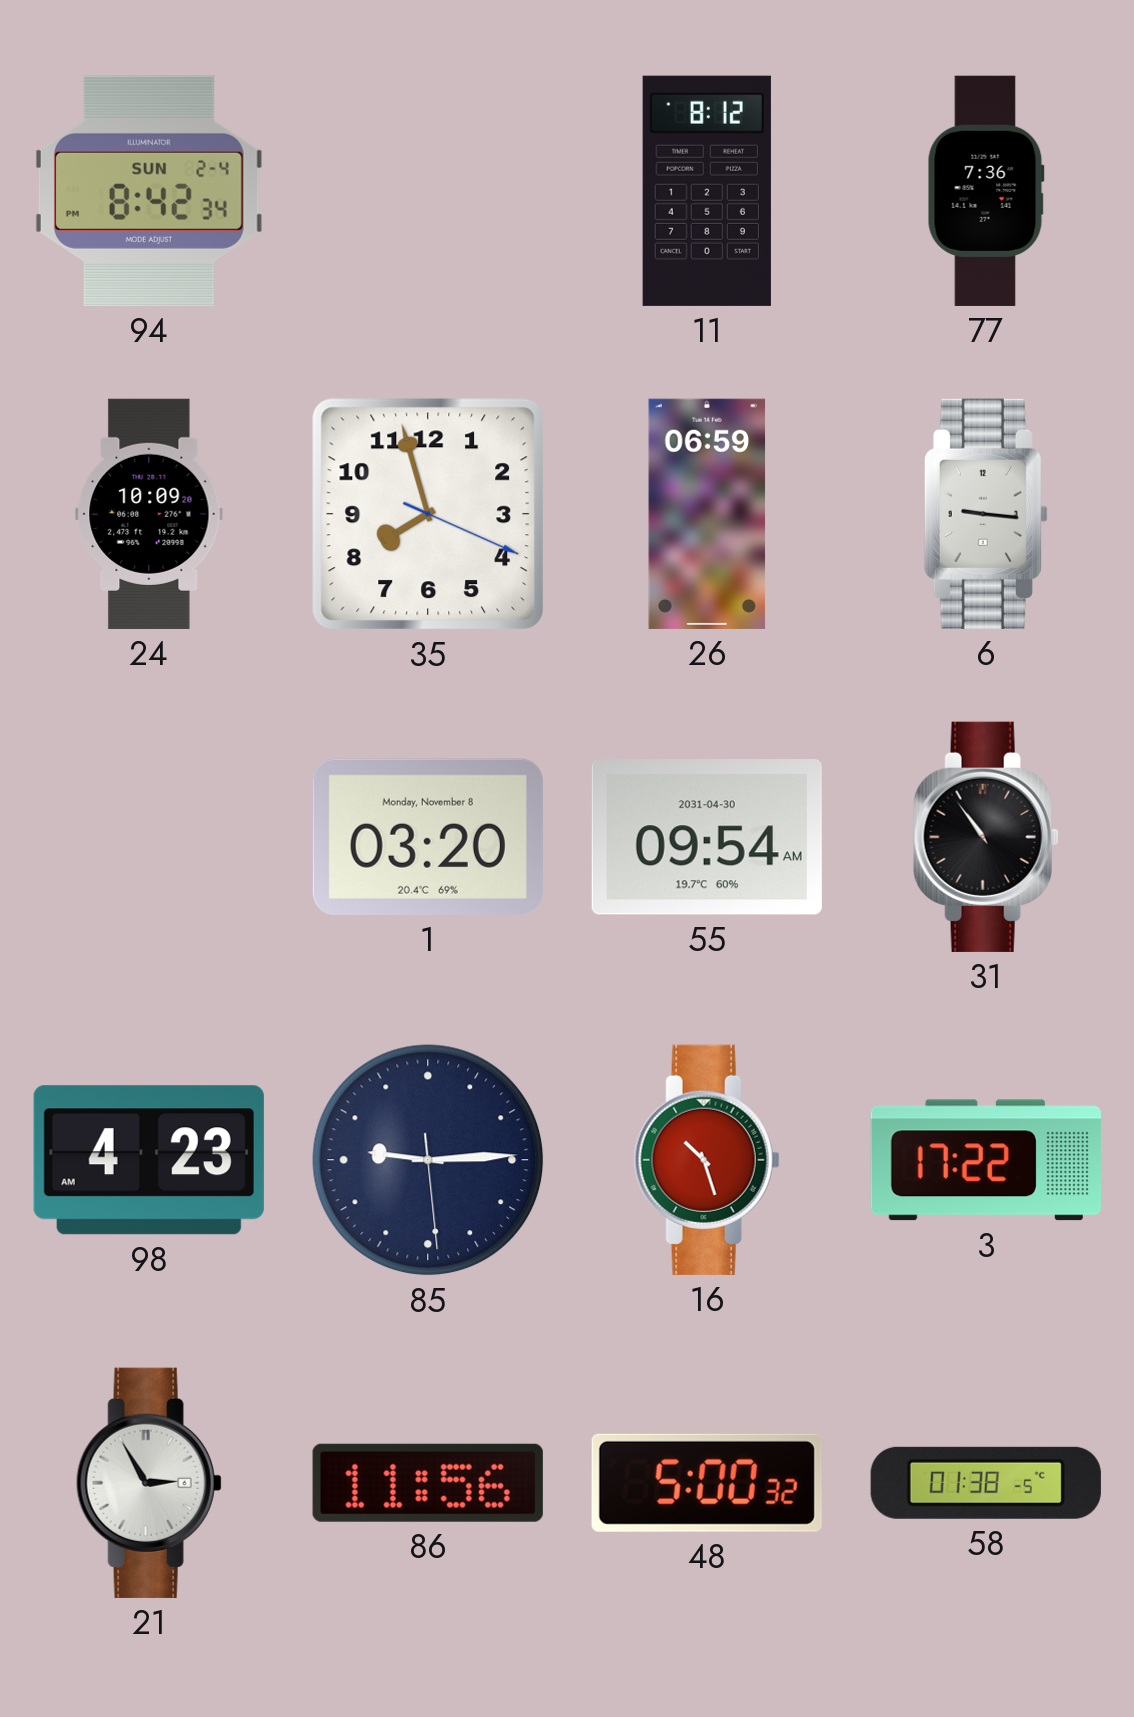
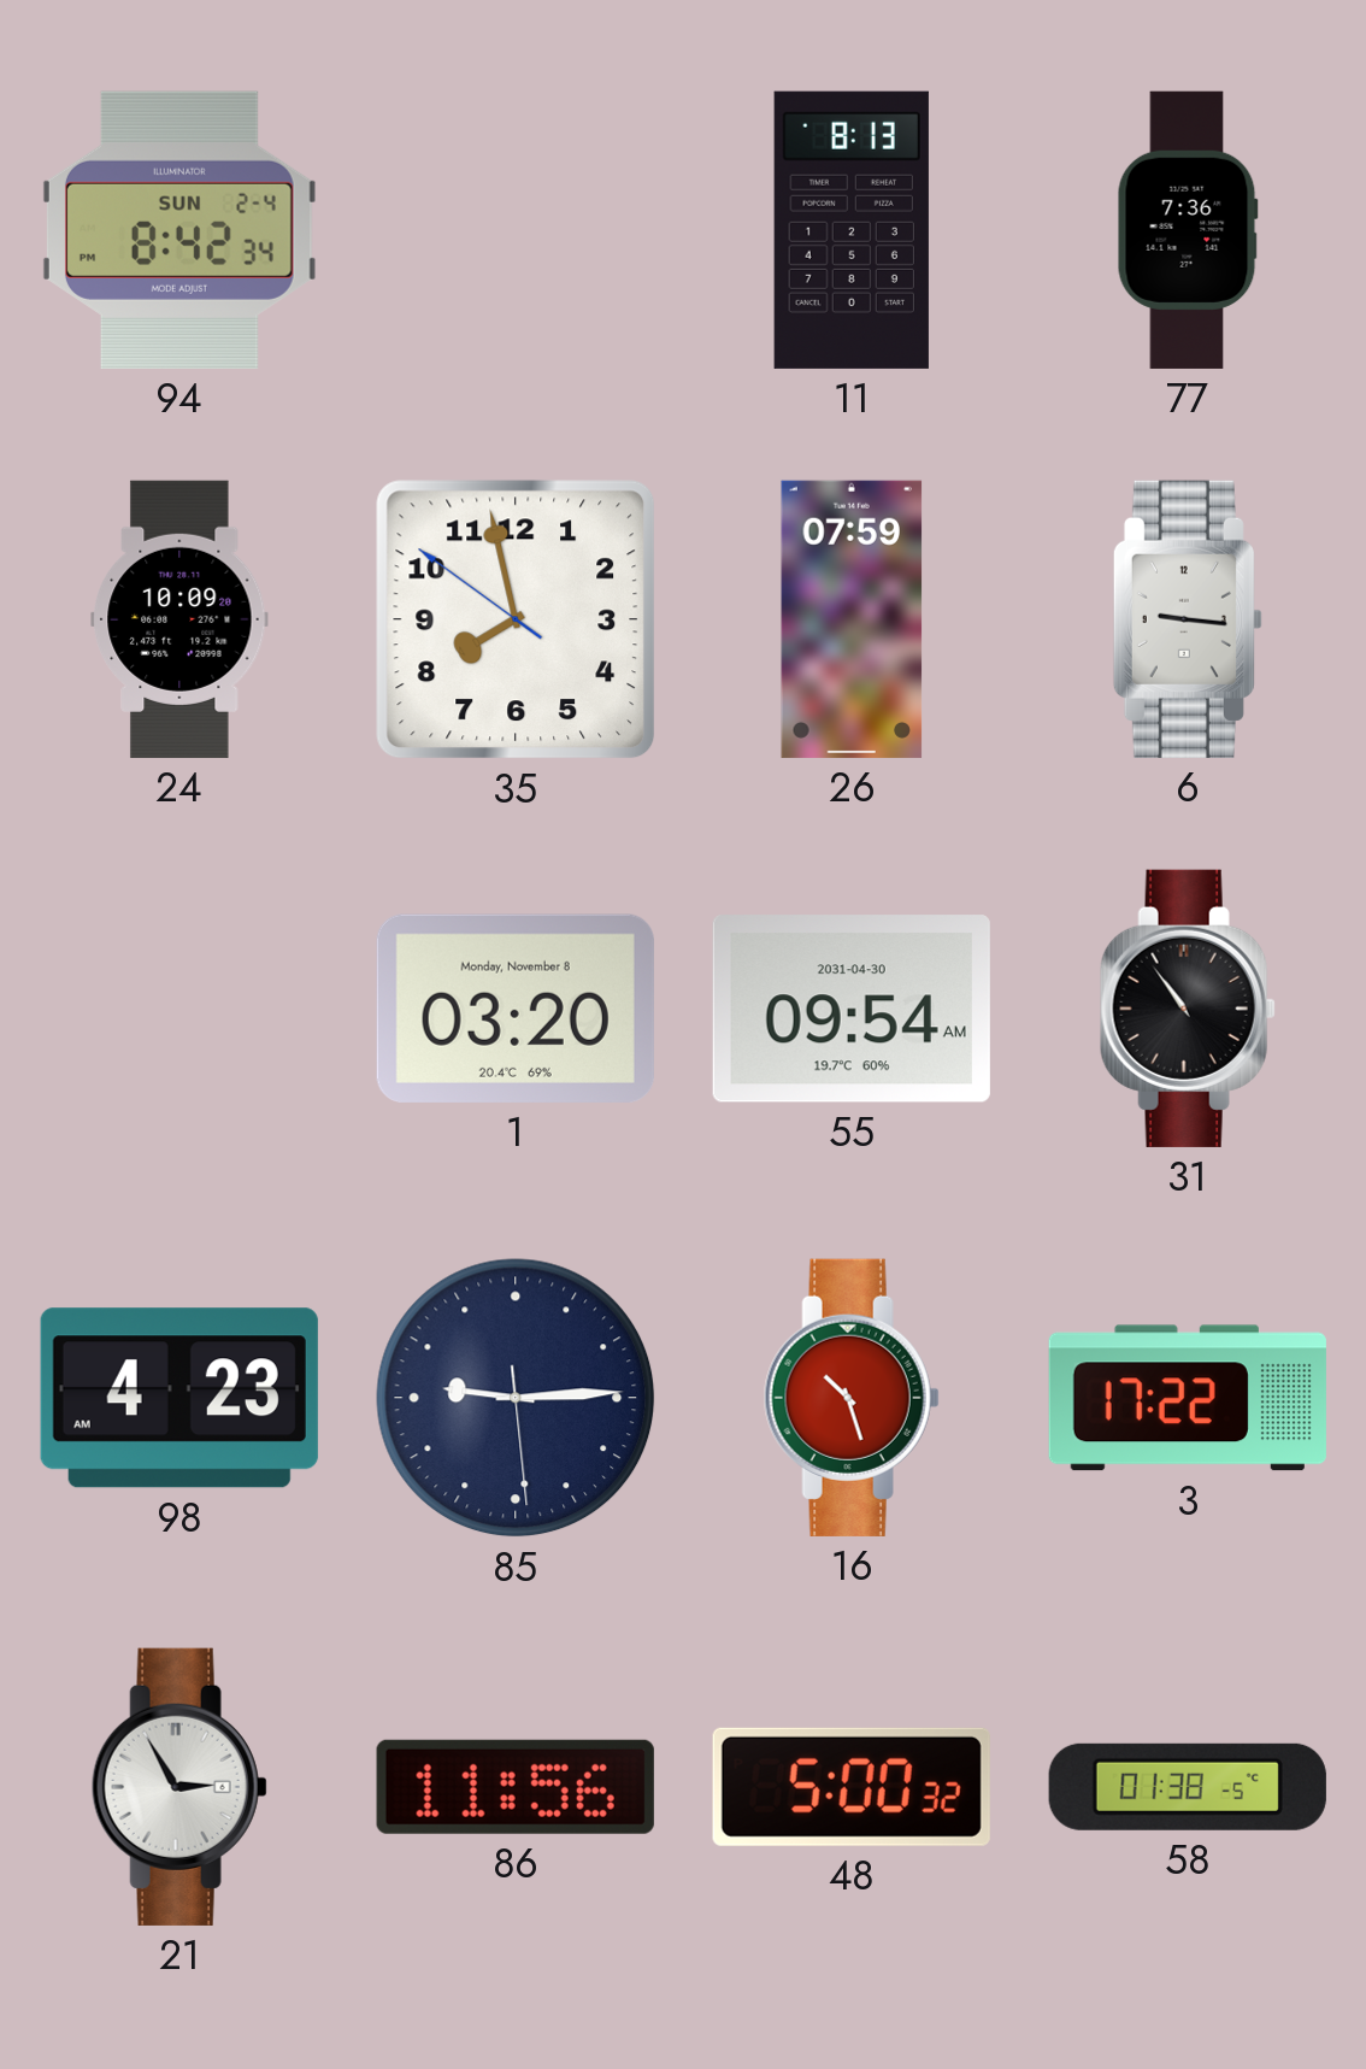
11: 8:12 -> 8:13
35: 7:57:19 -> 7:57:51
26: 06:59 -> 07:59
